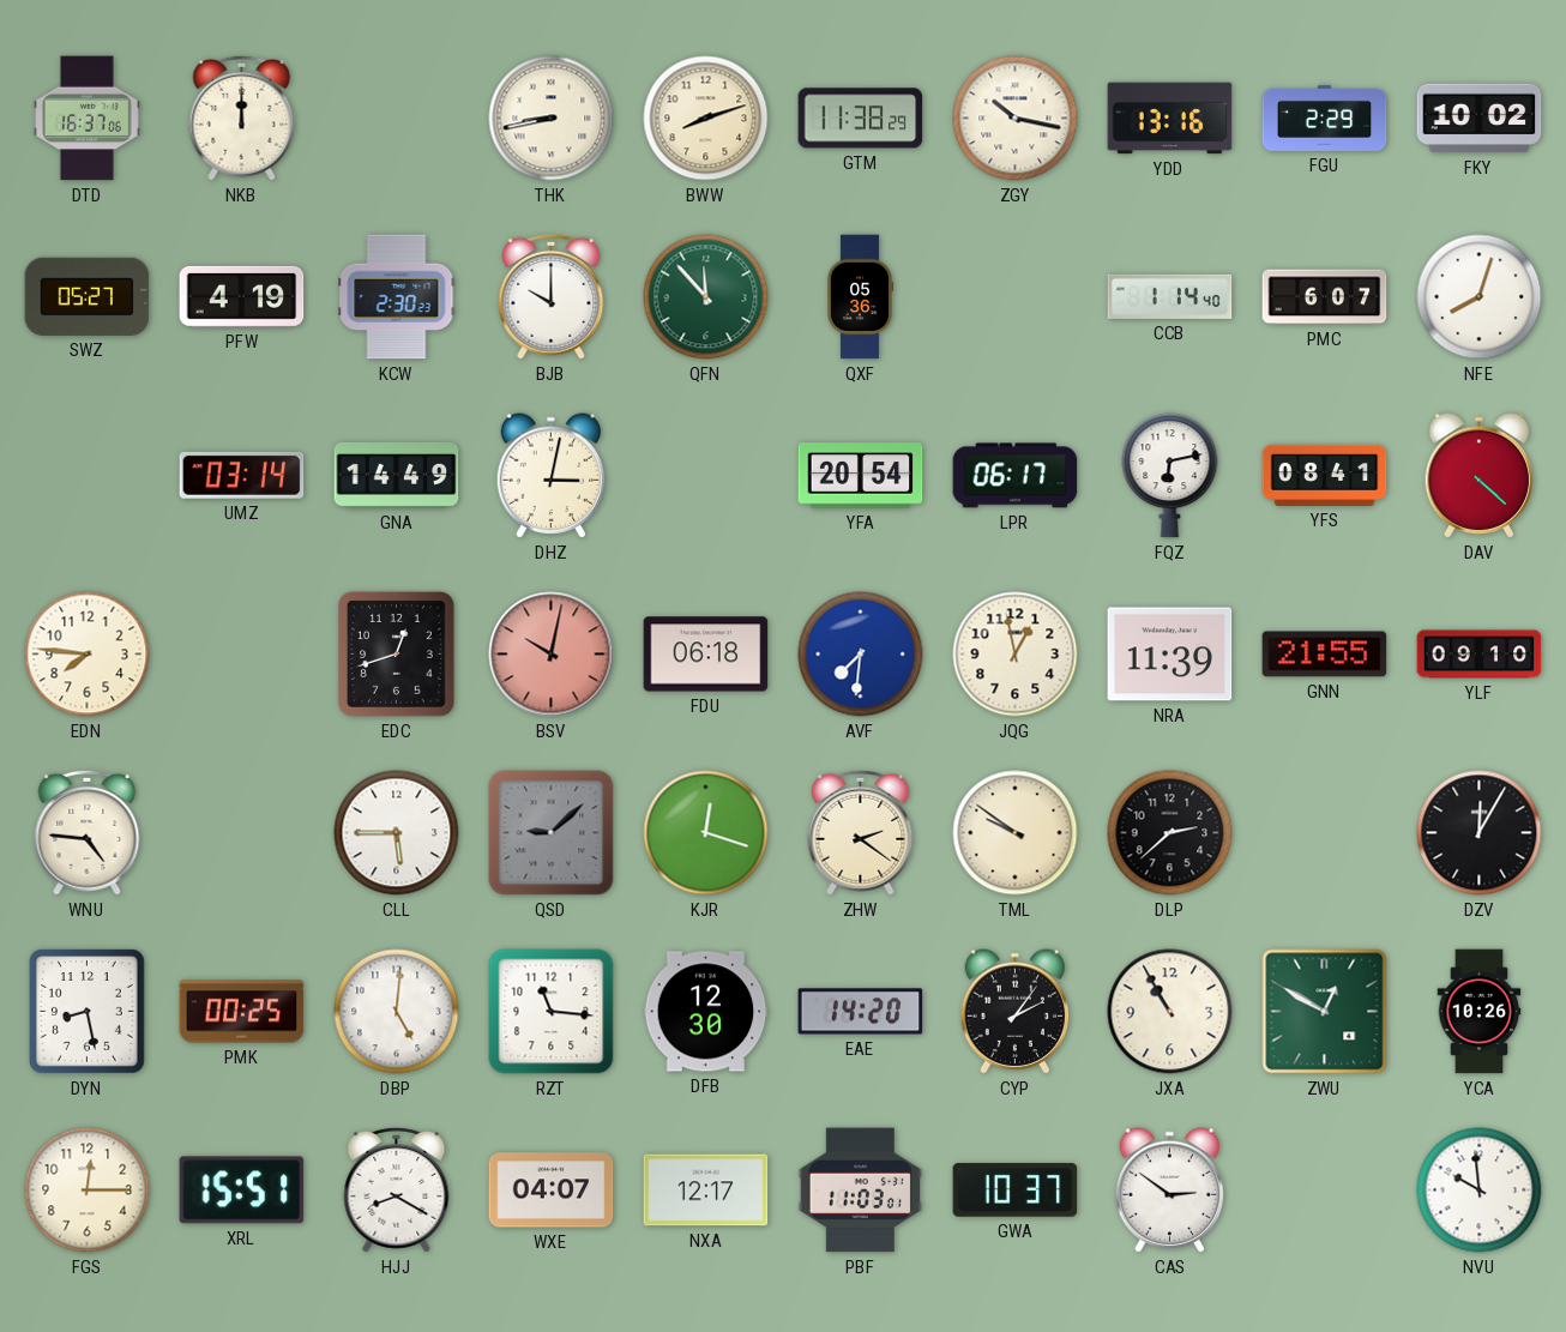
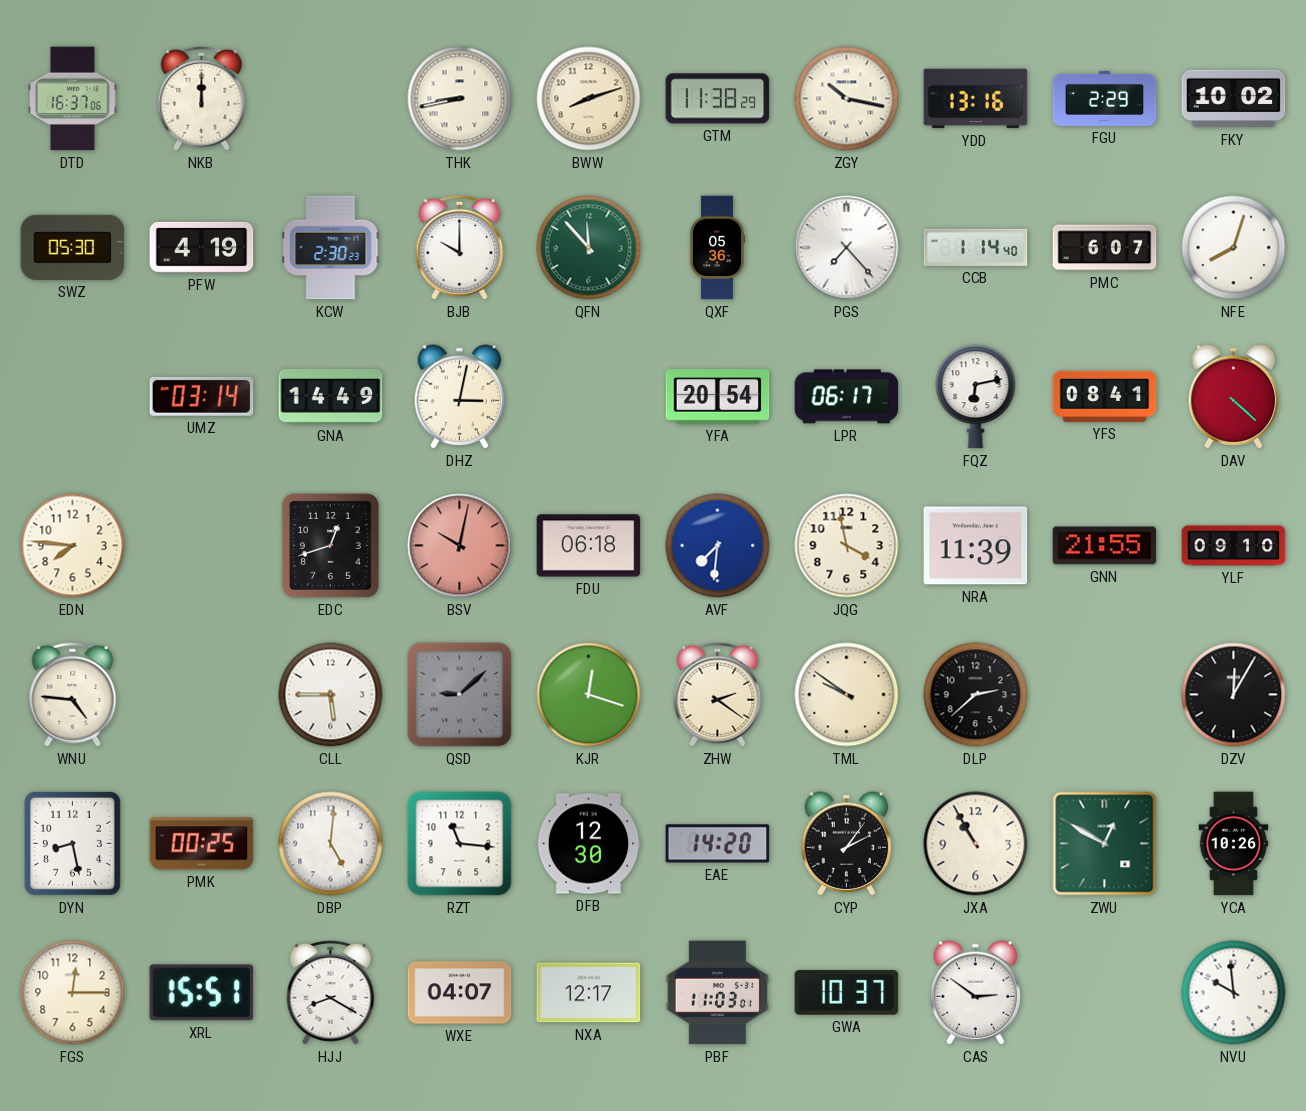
SWZ: 05:27 -> 05:30
PGS: none -> 7:23
JQG: 12:58 -> 3:58
